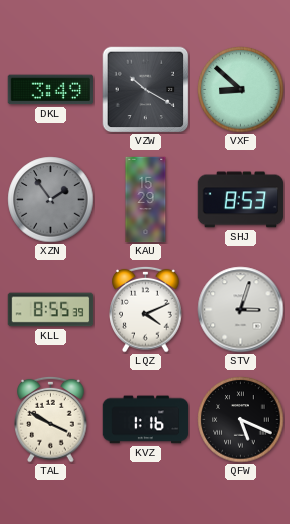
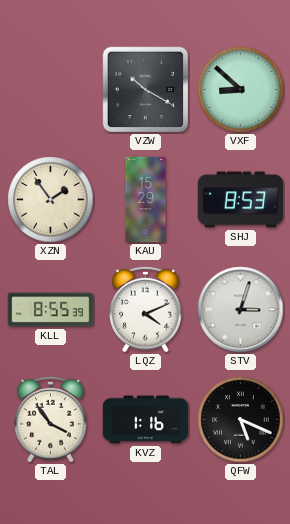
DKL: 3:49 -> none
XZN dial: grey -> cream
TAL: 3:50 -> 3:54
